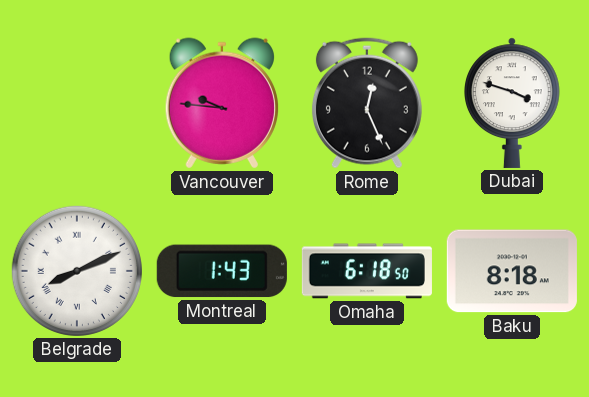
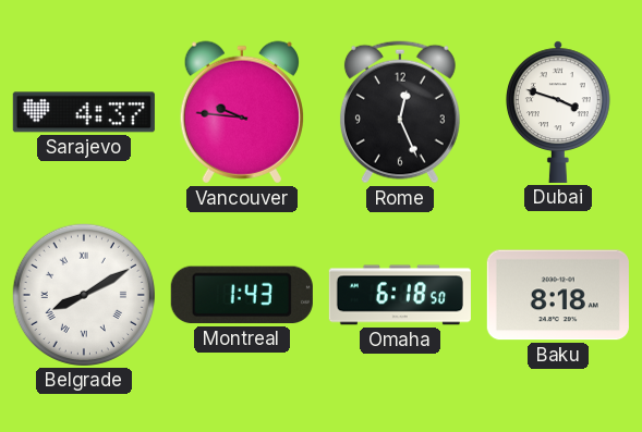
Sarajevo: none -> 4:37
Belgrade: 8:11 -> 8:10
